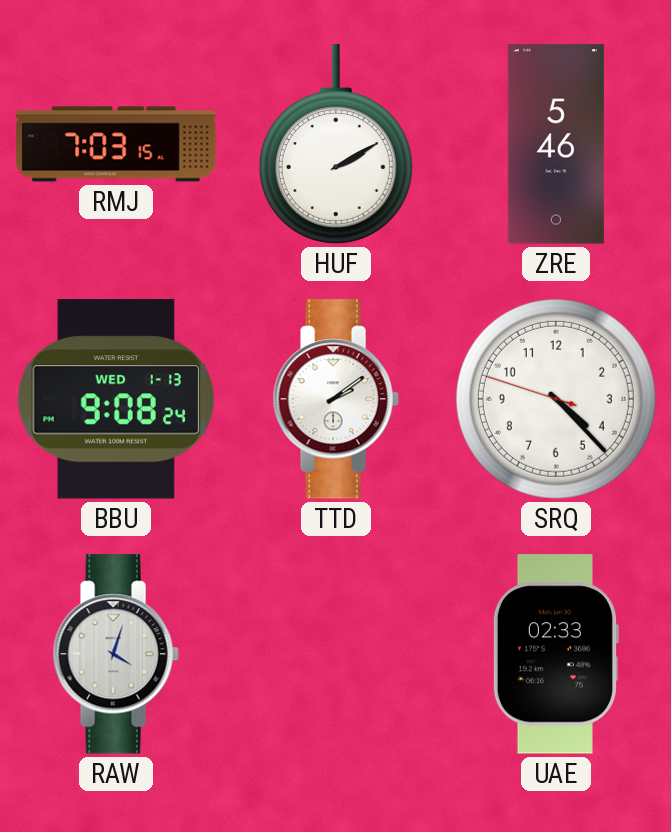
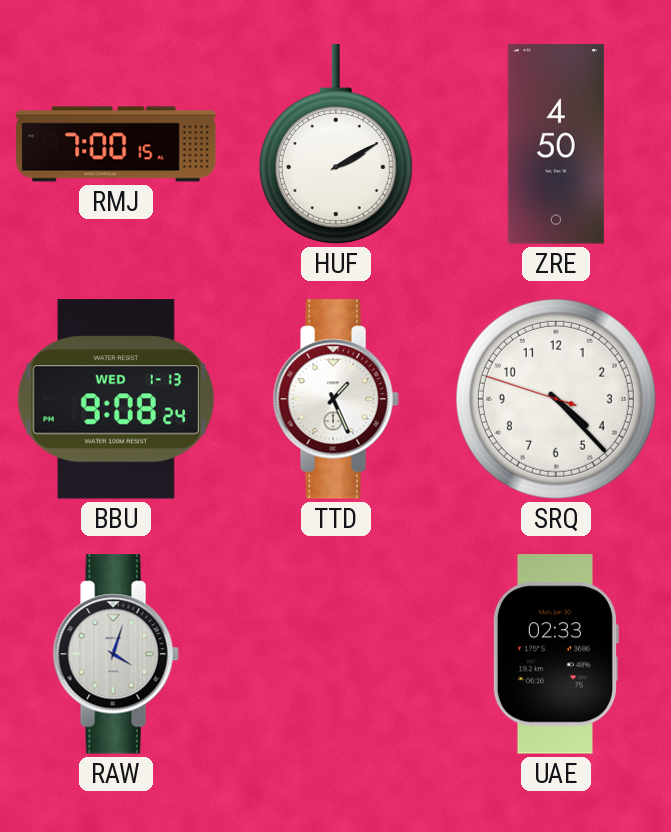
RMJ: 7:03 -> 7:00
ZRE: 5:46 -> 4:50
TTD: 2:09 -> 1:26
